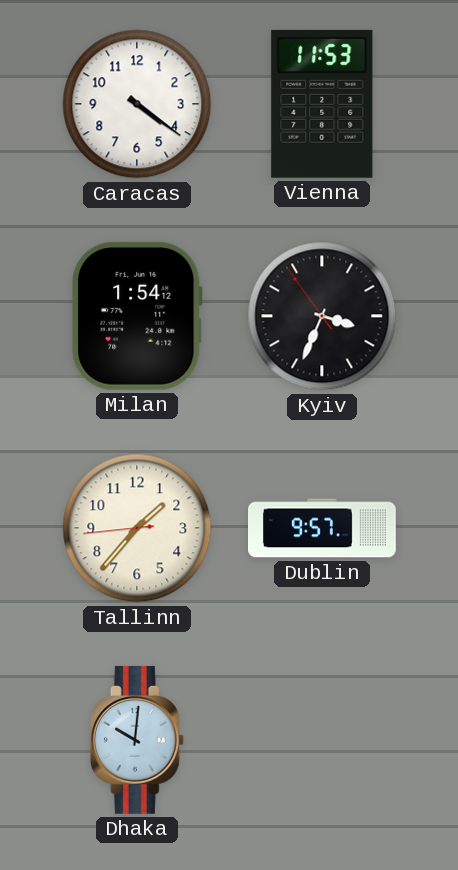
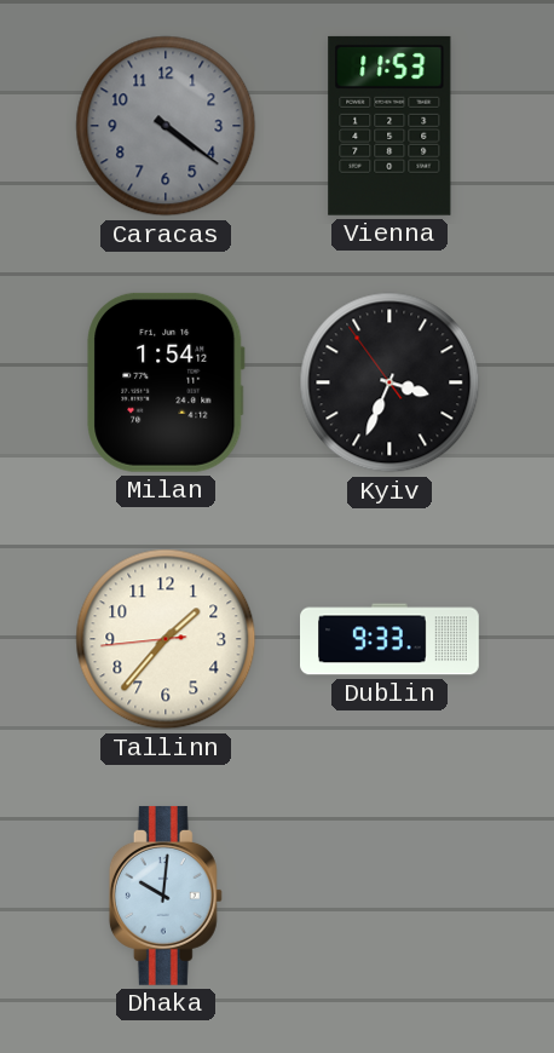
Caracas dial: white -> grey
Dublin: 9:57 -> 9:33
